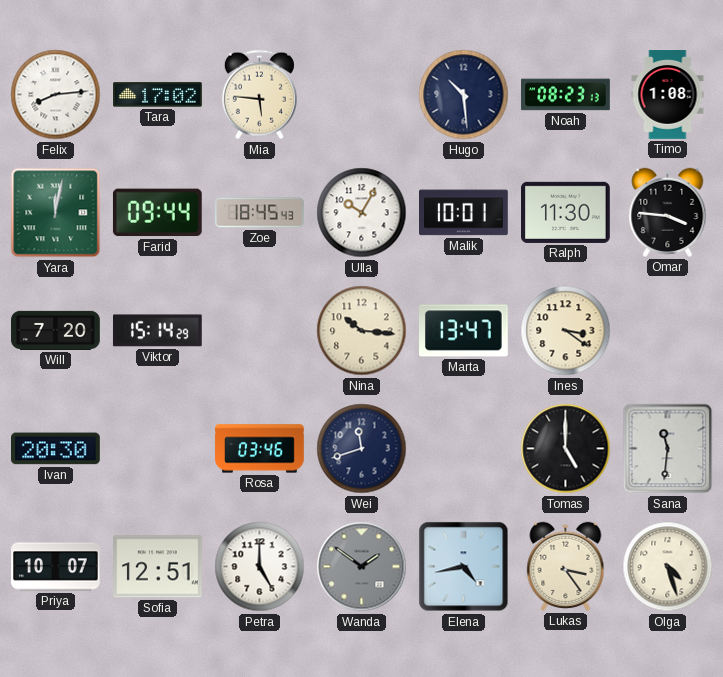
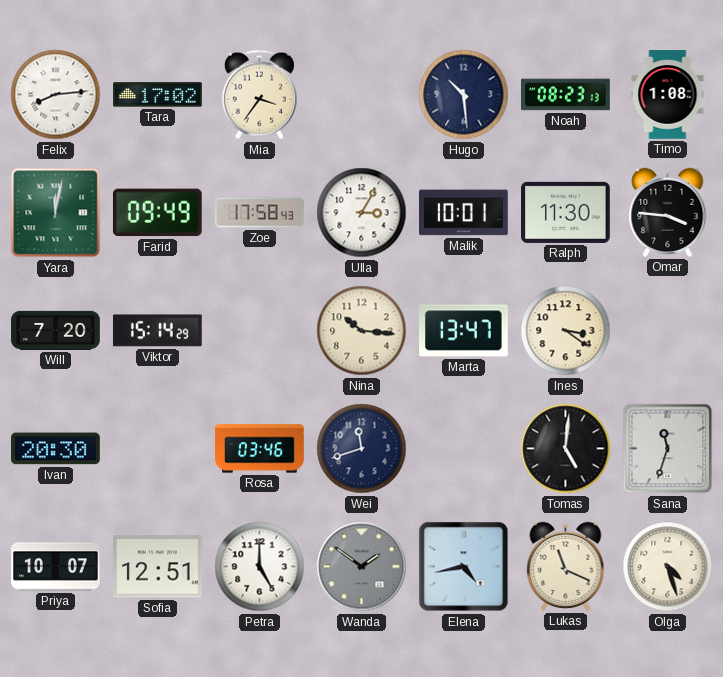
Mia: 5:46 -> 3:36
Farid: 09:44 -> 09:49
Zoe: 18:45 -> 17:58
Ulla: 10:05 -> 3:05
Tomas: 5:00 -> 5:01
Sana: 11:31 -> 11:33
Lukas: 3:24 -> 11:19
